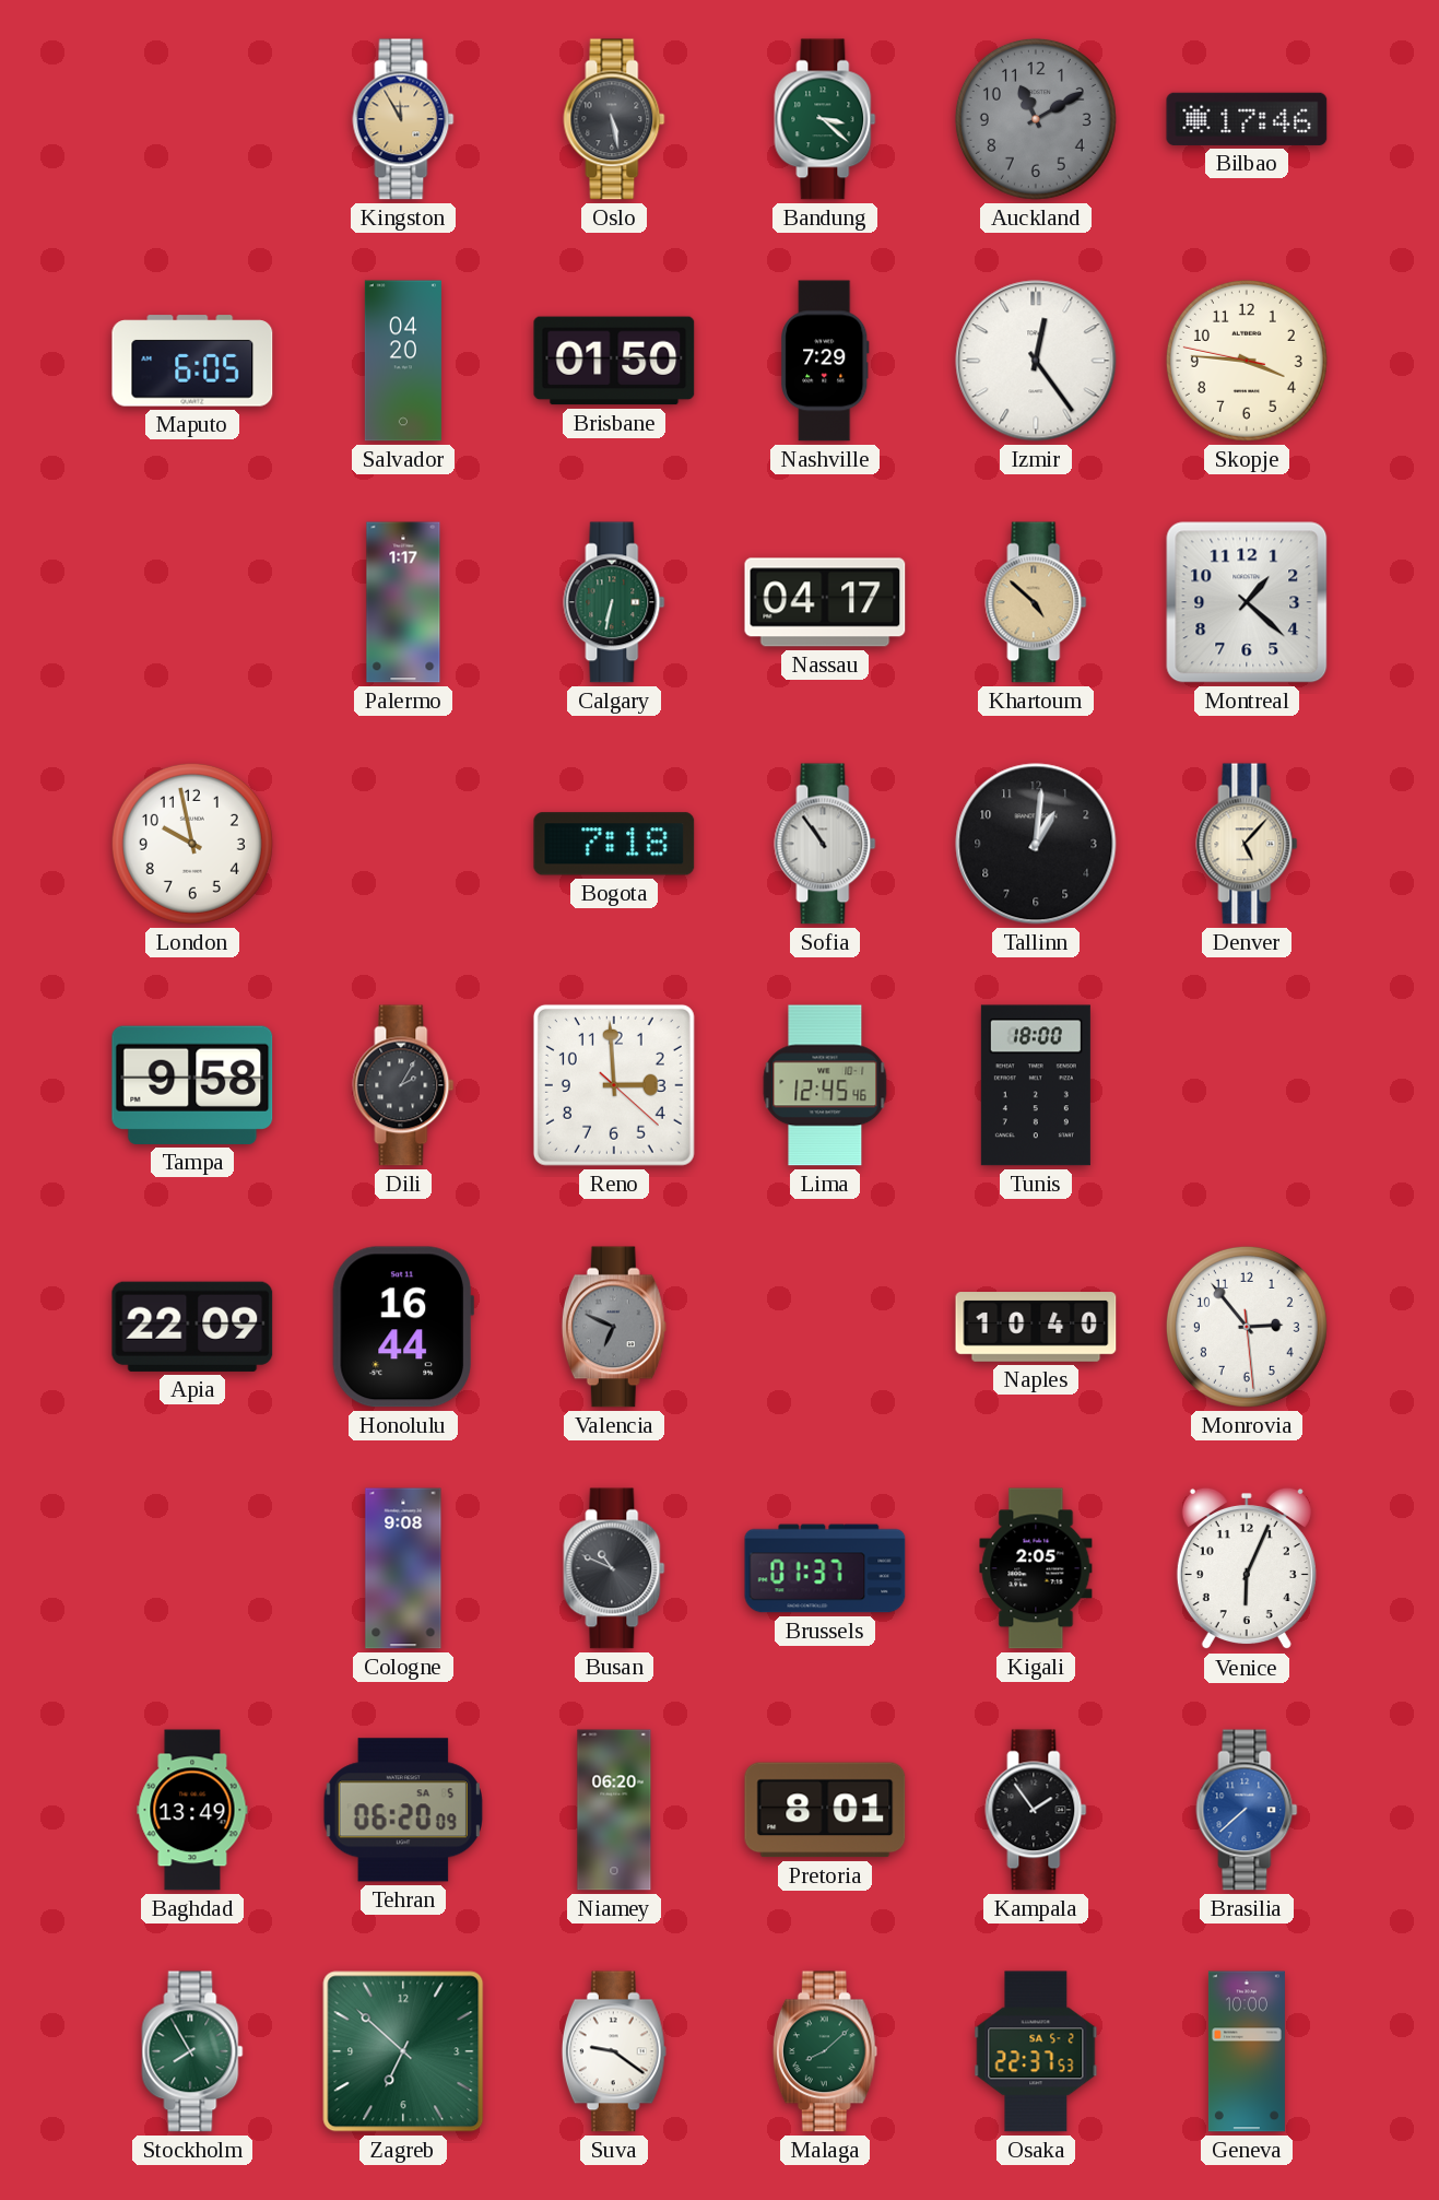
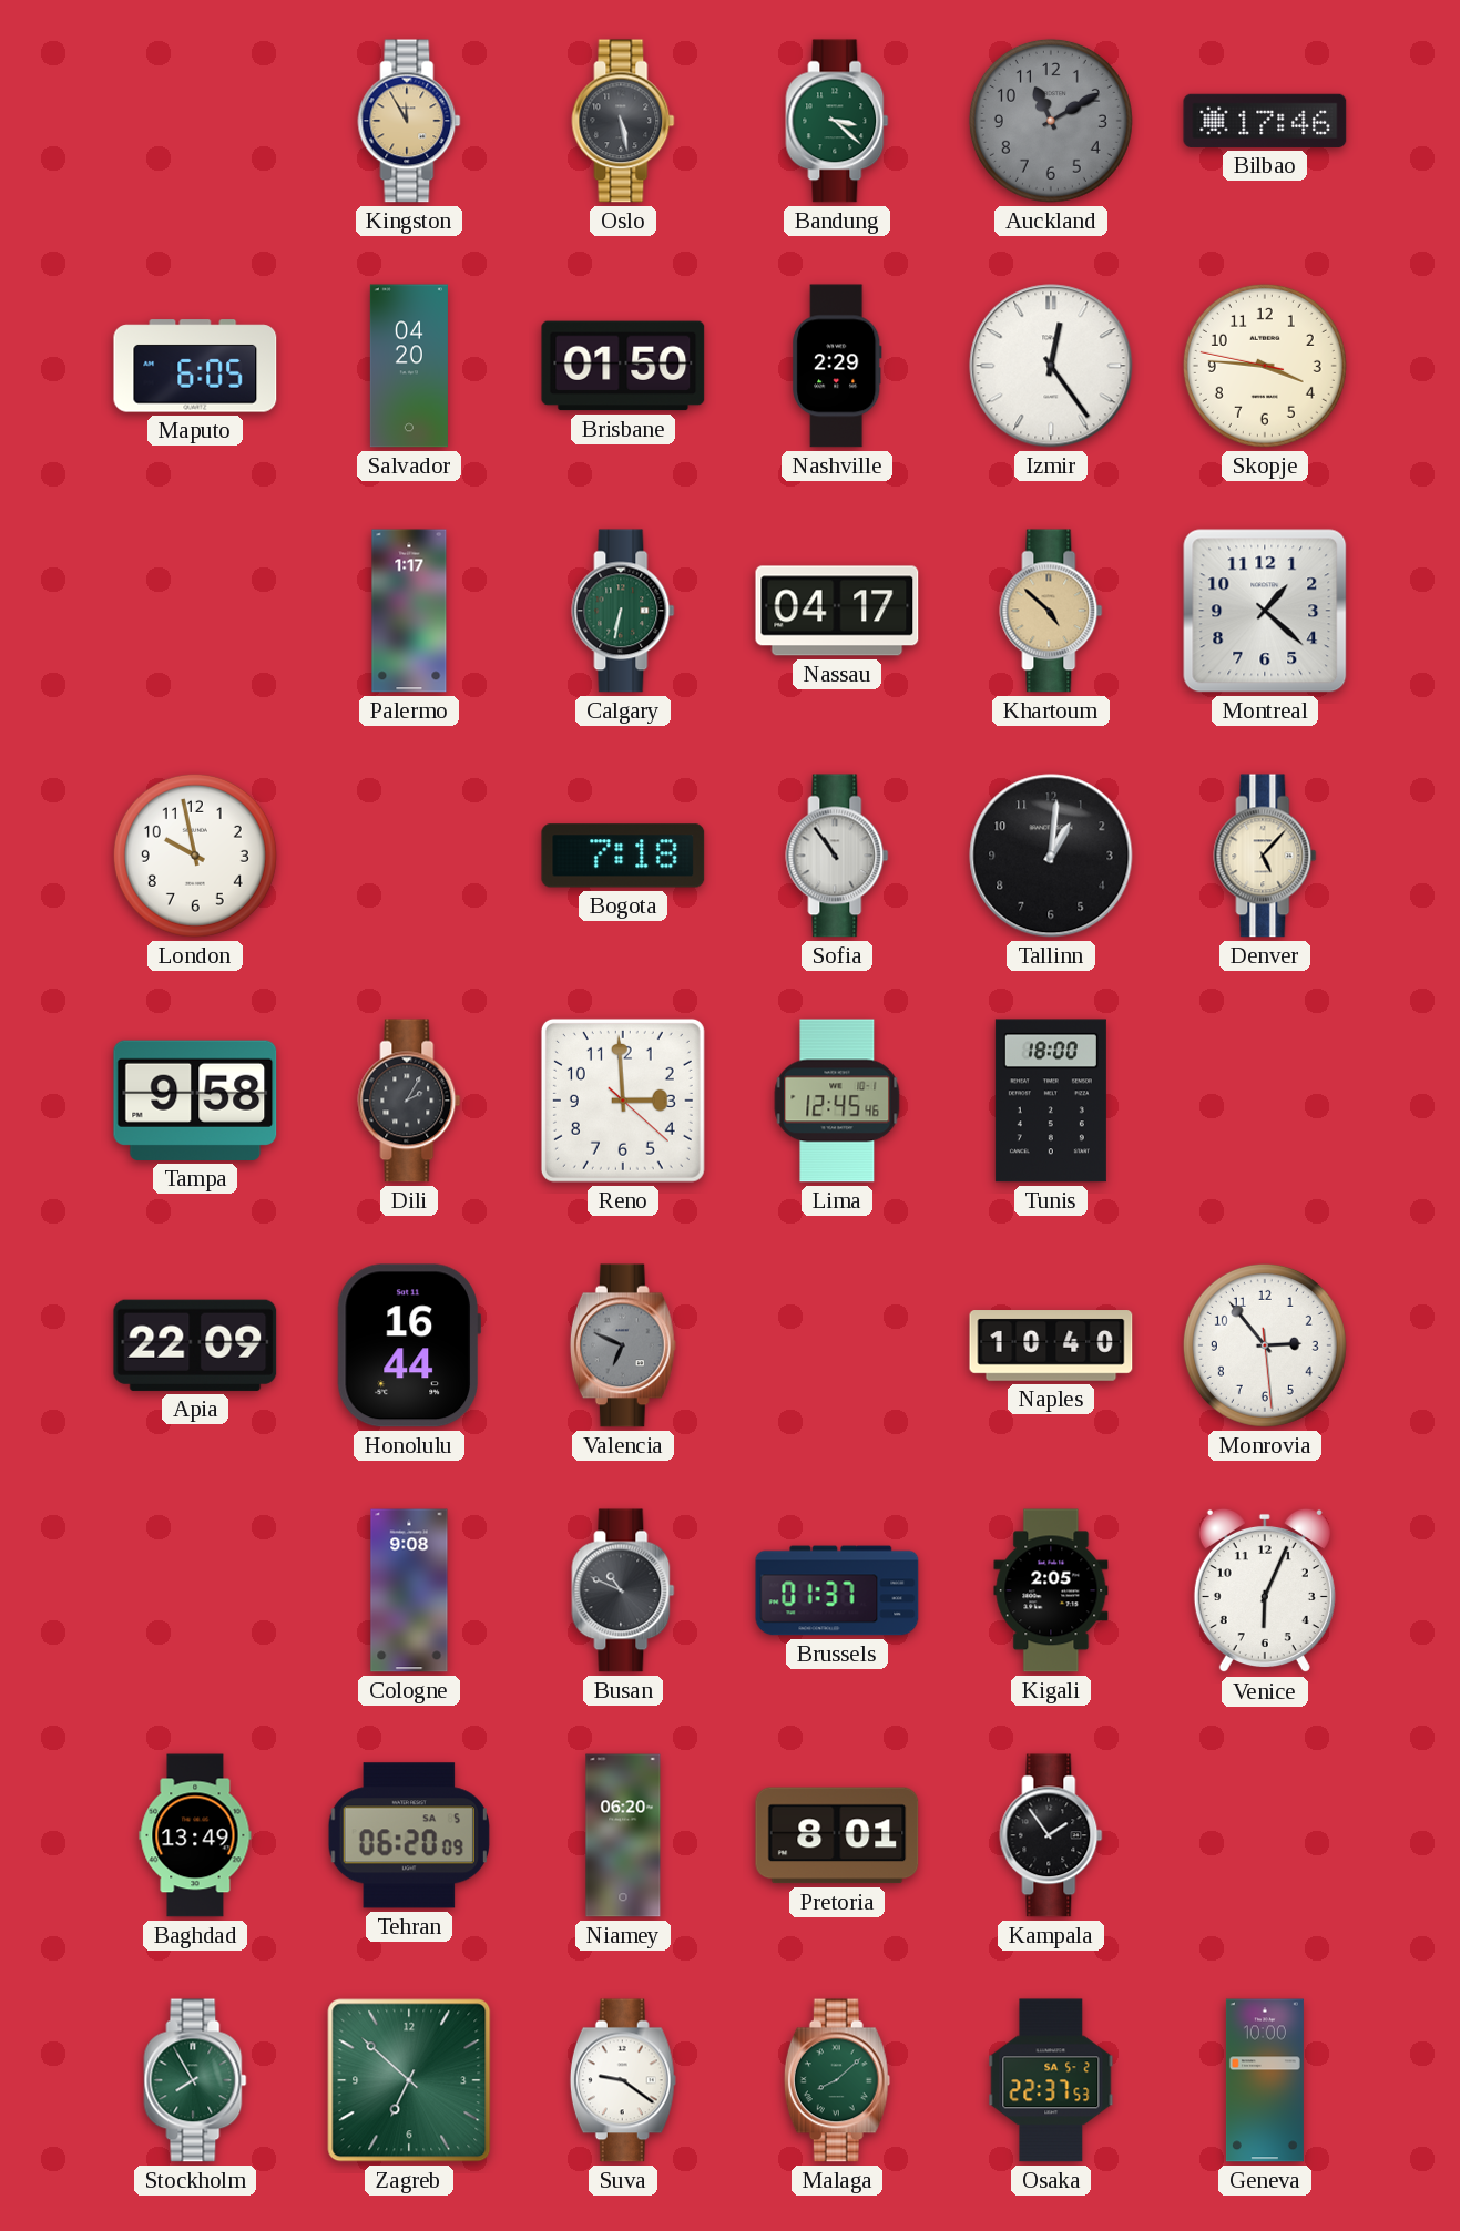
Nashville: 7:29 -> 2:29
Brasilia: 7:38 -> none
